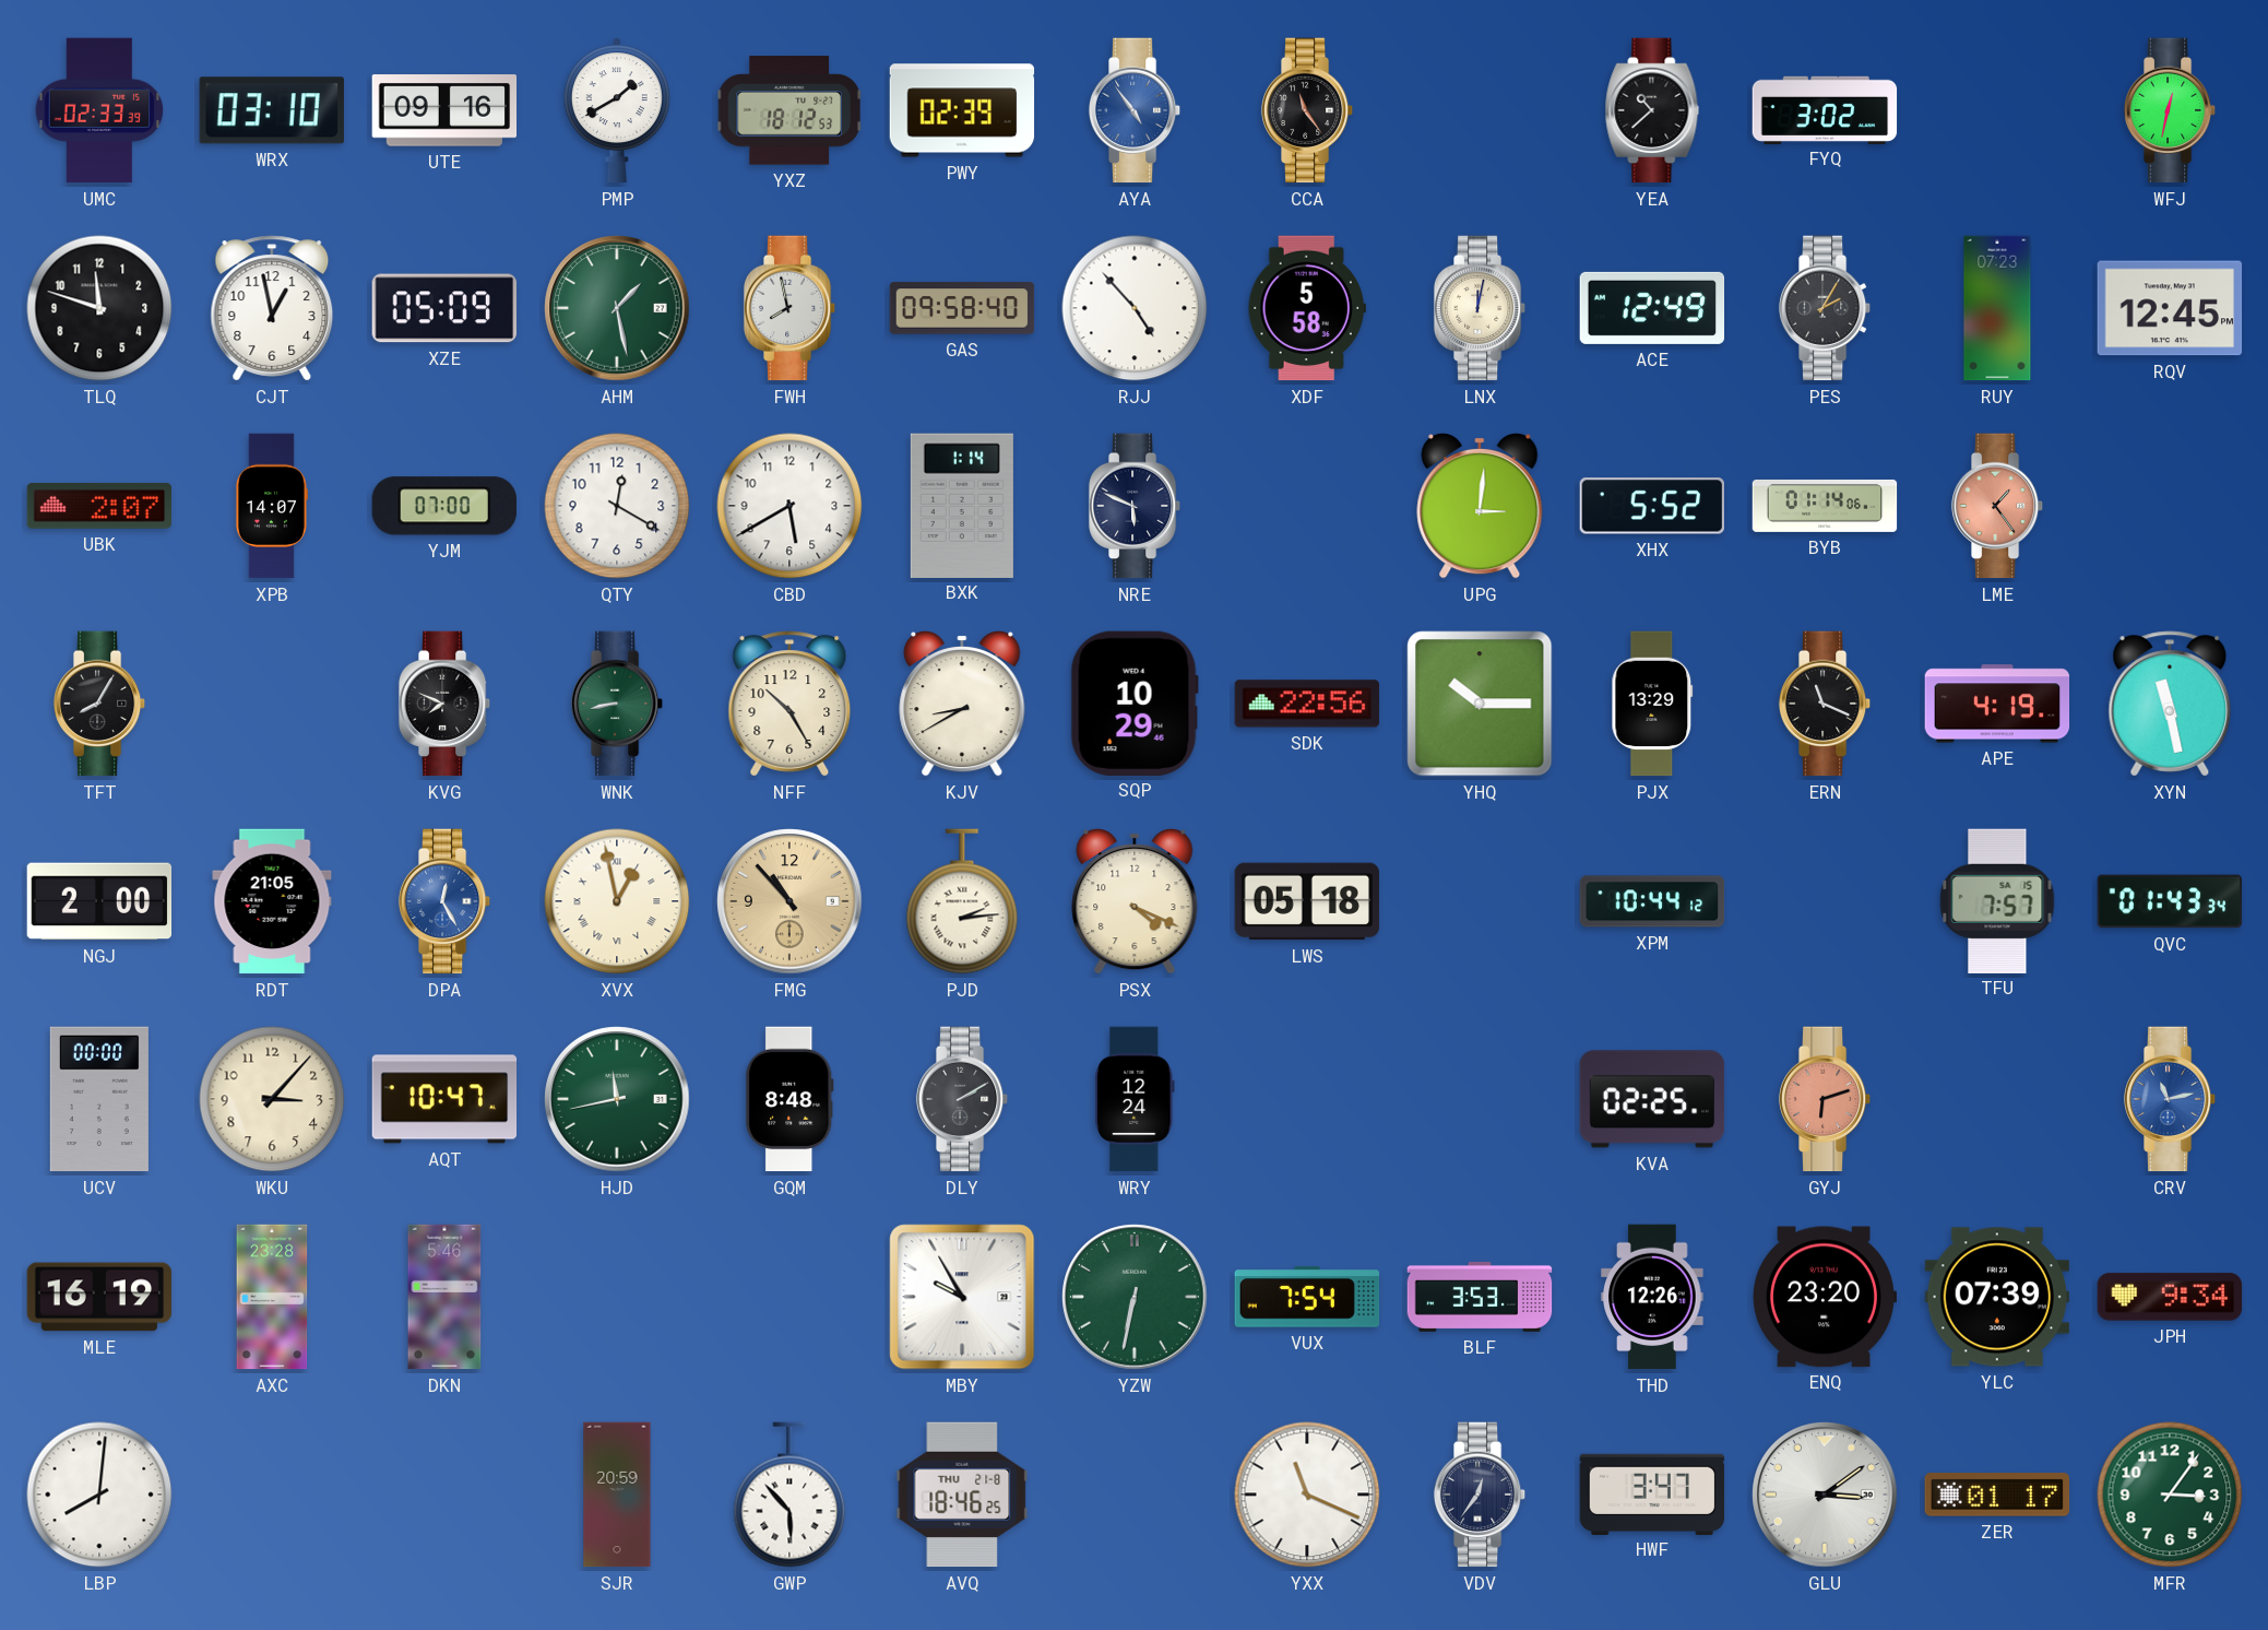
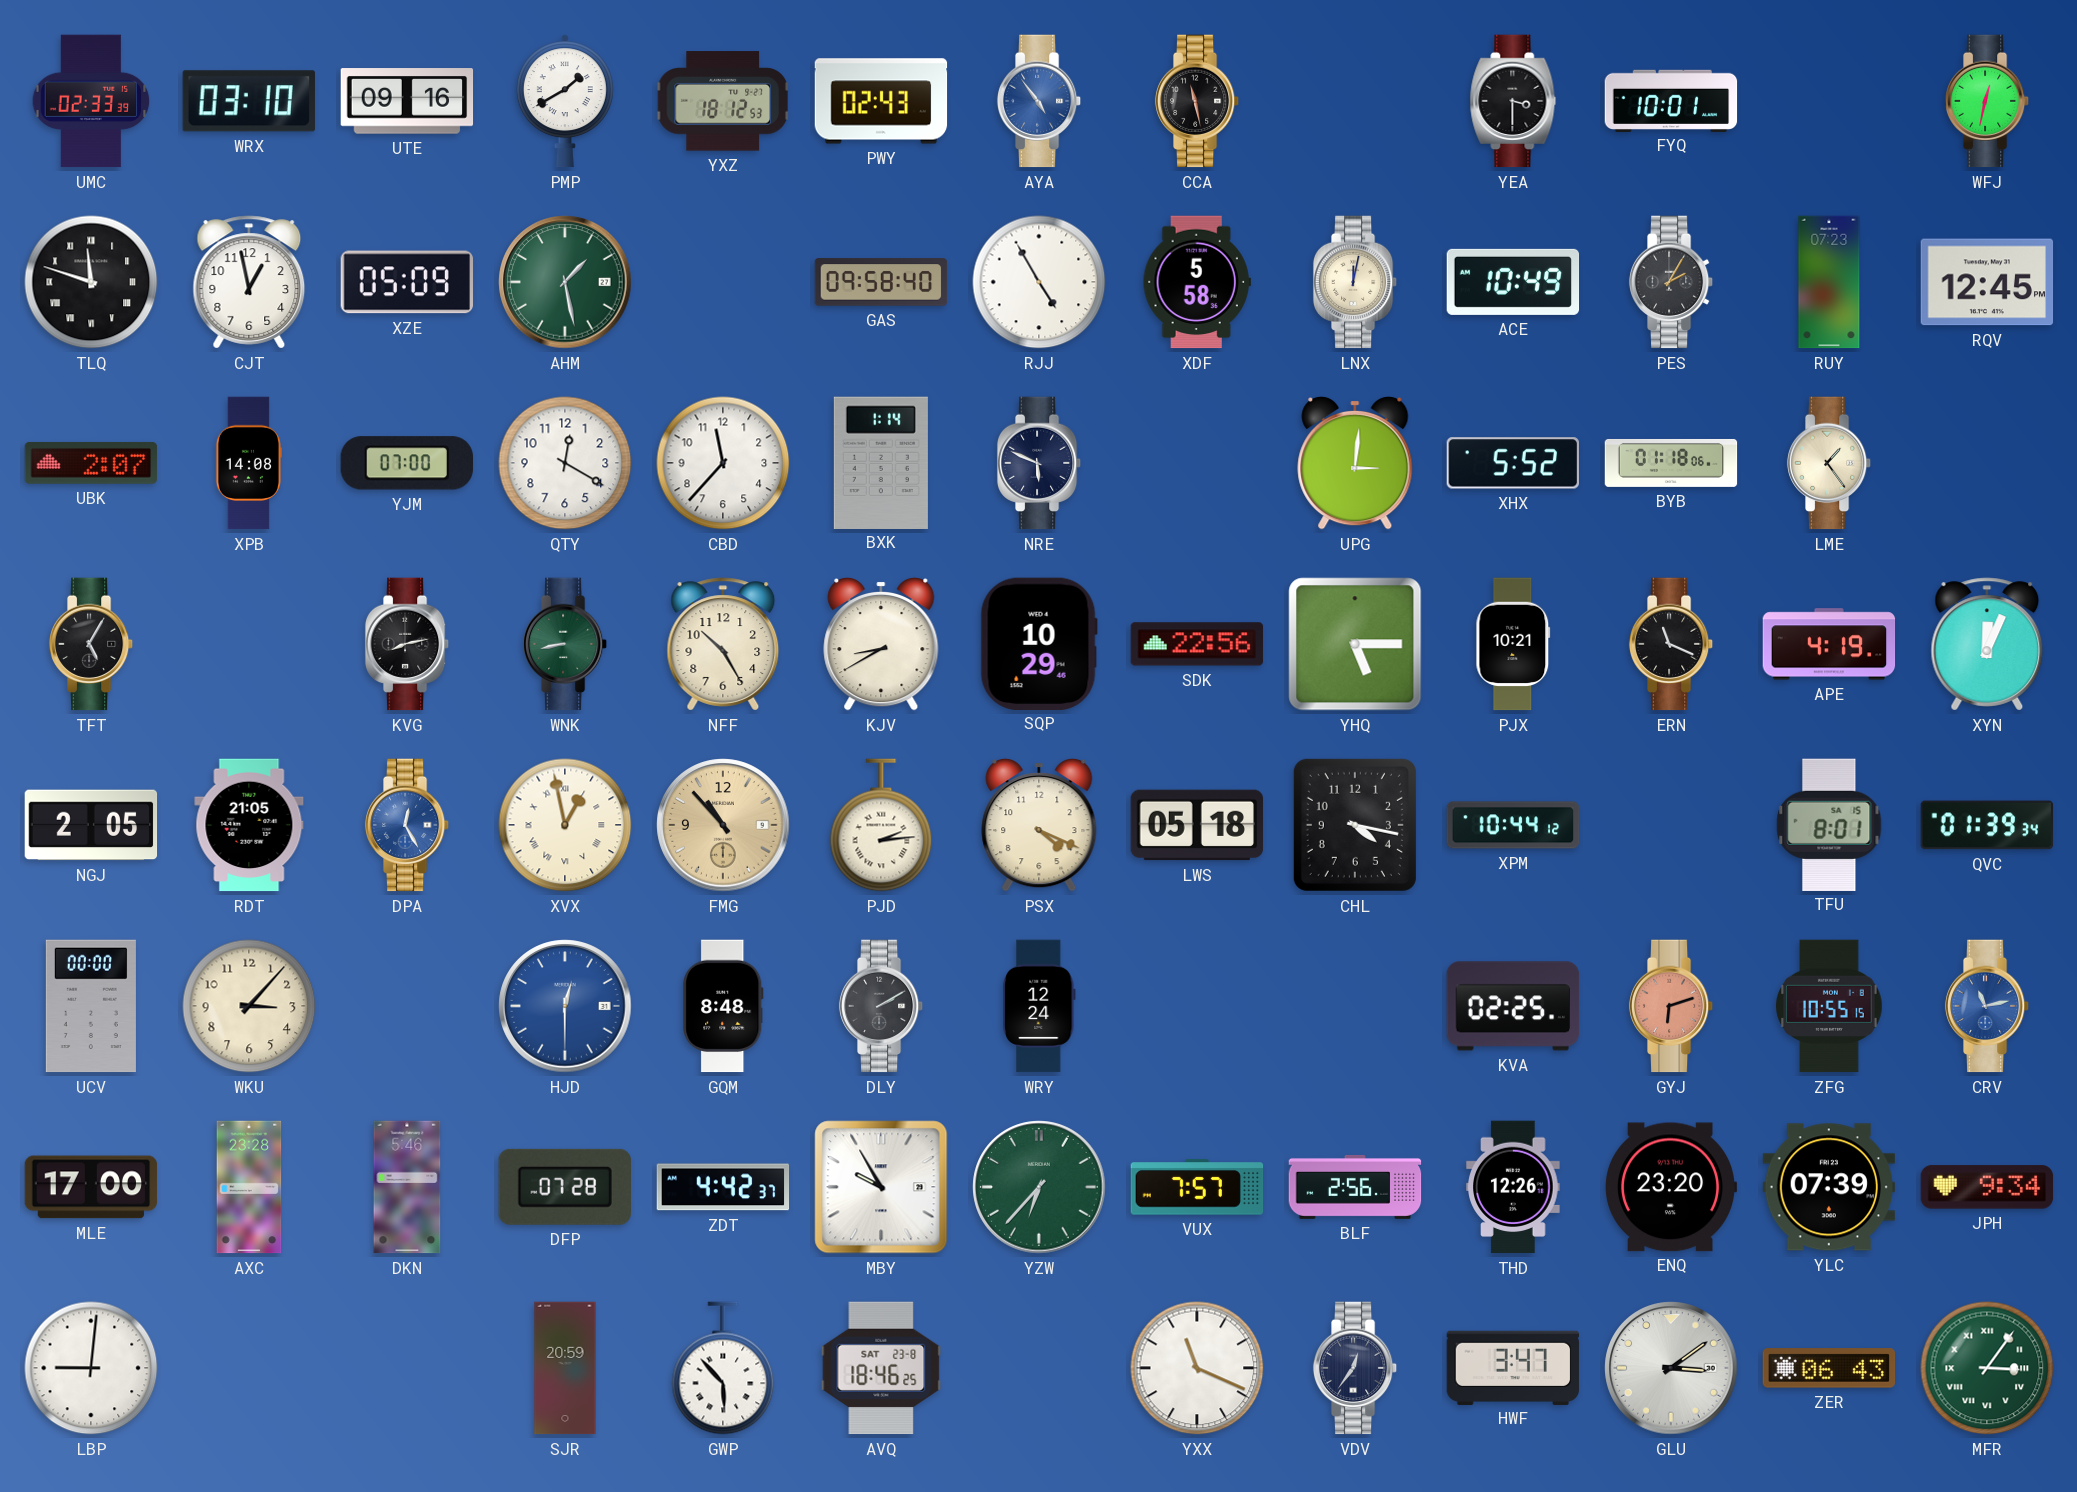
PWY: 02:39 -> 02:43
CCA: 11:24 -> 11:28
YEA: 10:38 -> 3:30
FYQ: 3:02 -> 10:01
TLQ numerals: Arabic -> Roman
FWH: 7:58 -> none
RJJ: 4:53 -> 4:55
ACE: 12:49 -> 10:49
XPB: 14:07 -> 14:08
CBD: 5:40 -> 11:37
BYB: 01:14 -> 01:18
LME dial: salmon -> cream
TFT: 8:05 -> 5:05
KVG: 7:49 -> 8:13
YHQ: 10:15 -> 5:15
PJX: 13:29 -> 10:21
XYN: 11:28 -> 12:04
NGJ: 2:00 -> 2:05
CHL: none -> 4:17
TFU: 7:57 -> 8:01
QVC: 01:43 -> 01:39
AQT: 10:47 -> none
HJD: 11:43 -> 12:30
HJD dial: green -> blue
ZFG: none -> 10:55
MLE: 16:19 -> 17:00
DFP: none -> 07:28
ZDT: none -> 4:42
YZW: 6:32 -> 6:37
VUX: 7:54 -> 7:57
BLF: 3:53 -> 2:56
LBP: 8:01 -> 9:01
AVQ date: THU 21-8 -> SAT 23-8
ZER: 01:17 -> 06:43
MFR numerals: Arabic -> Roman
